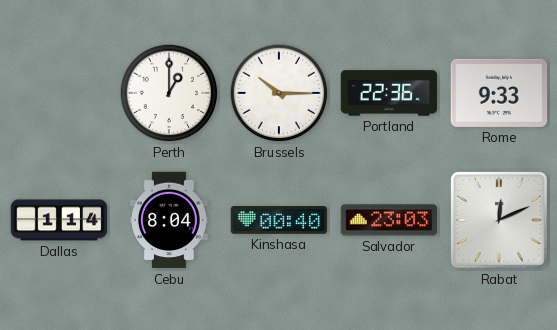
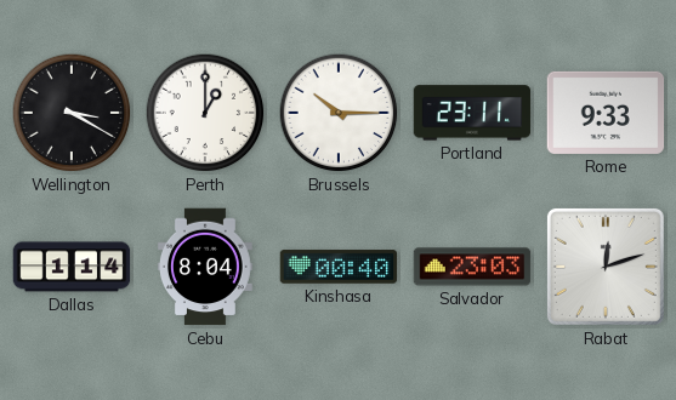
Wellington: none -> 3:20
Portland: 22:36 -> 23:11
Rabat: 12:11 -> 12:12
